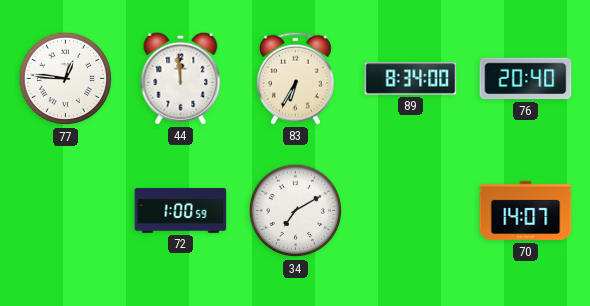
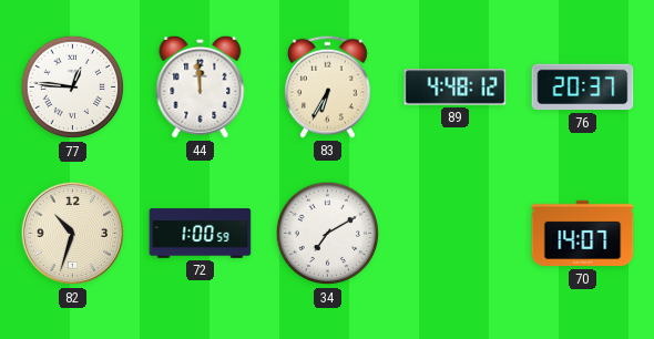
89: 8:34 -> 4:48
76: 20:40 -> 20:37
82: none -> 10:33
